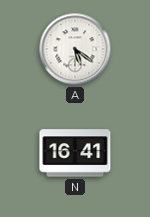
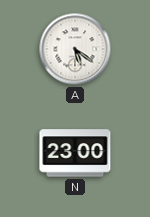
N: 16:41 -> 23:00
